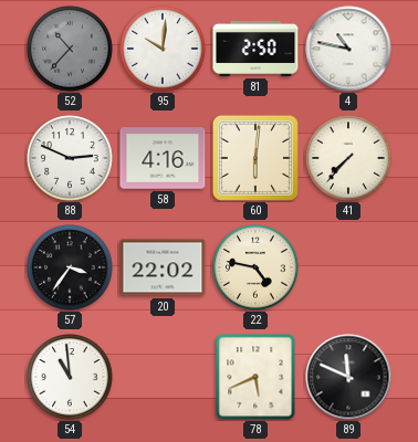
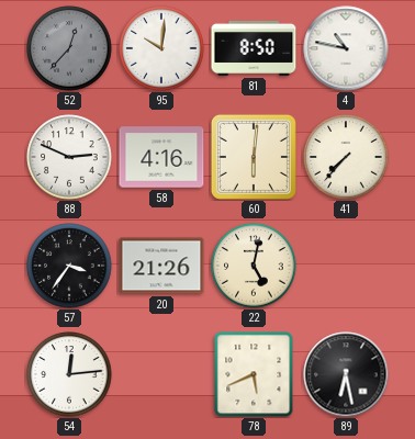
52: 10:37 -> 12:37
81: 2:50 -> 8:50
20: 22:02 -> 21:26
22: 4:47 -> 5:02
54: 10:59 -> 12:14
89: 11:49 -> 6:28
